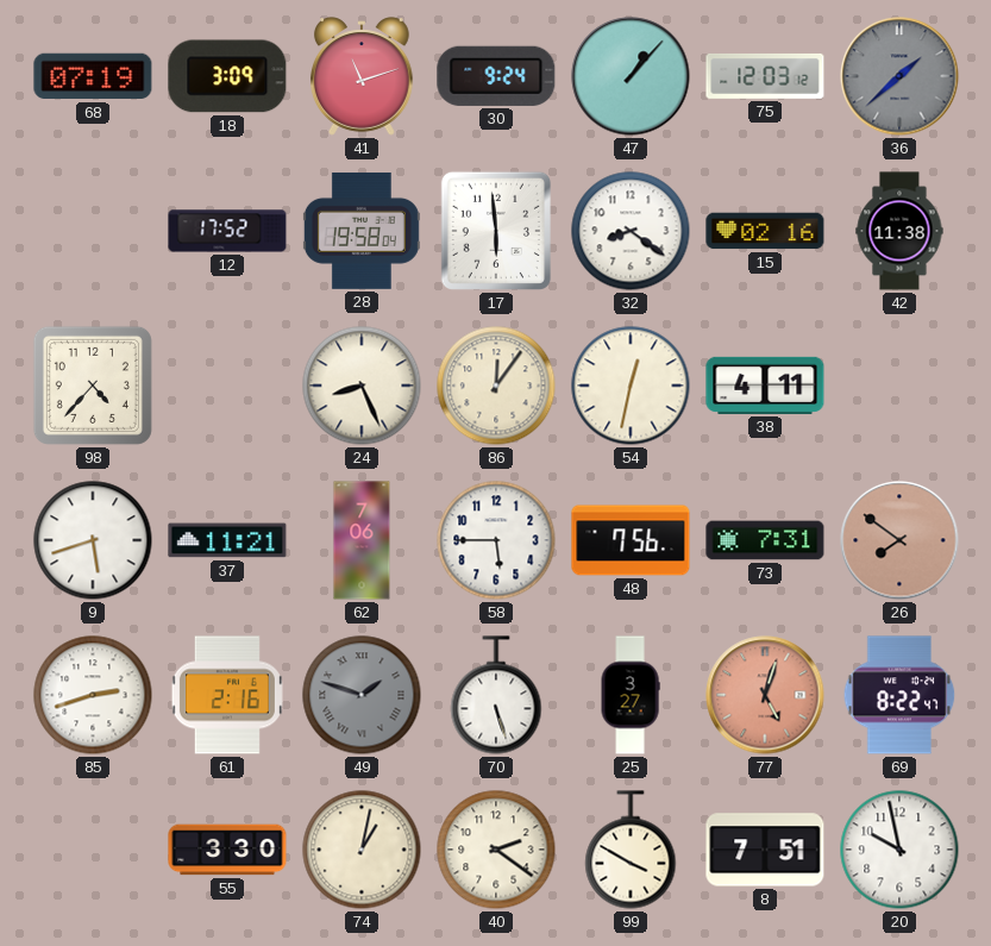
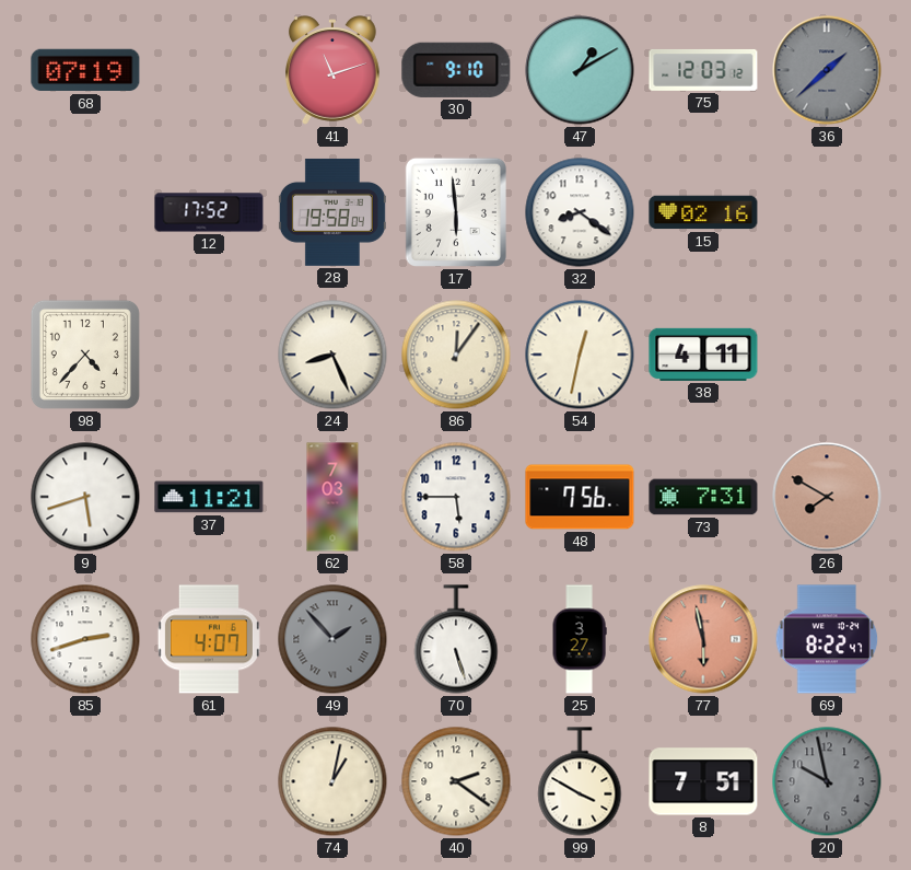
18: 3:09 -> none
30: 9:24 -> 9:10
47: 1:07 -> 1:10
42: 11:38 -> none
62: 7:06 -> 7:03
26: 7:51 -> 7:50
61: 2:16 -> 4:07
49: 1:48 -> 1:53
77: 5:03 -> 5:58
55: 3:30 -> none
20 dial: white -> grey
